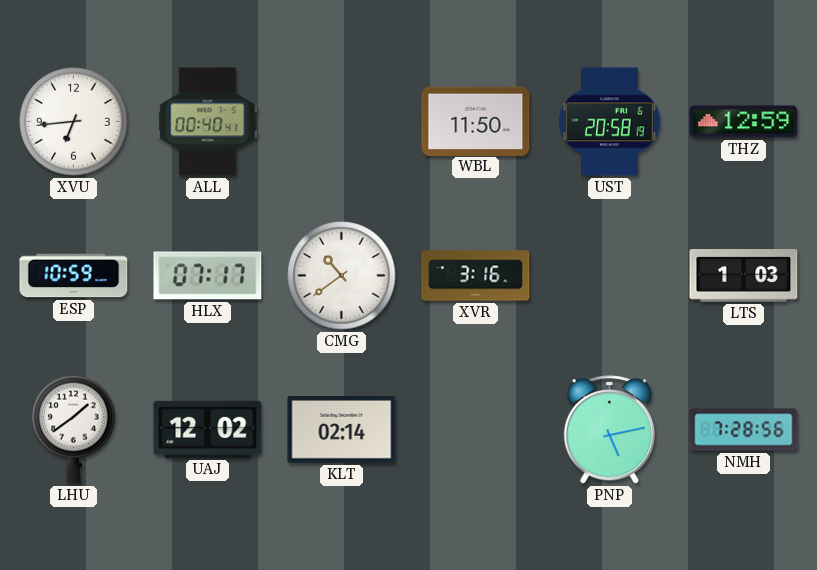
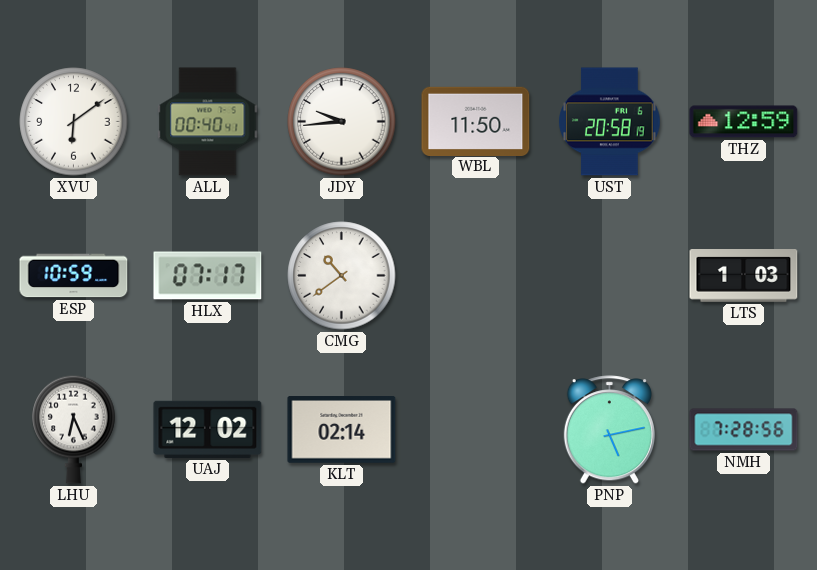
XVU: 6:44 -> 6:09
JDY: none -> 9:44
XVR: 3:16 -> none
LHU: 1:39 -> 6:26
